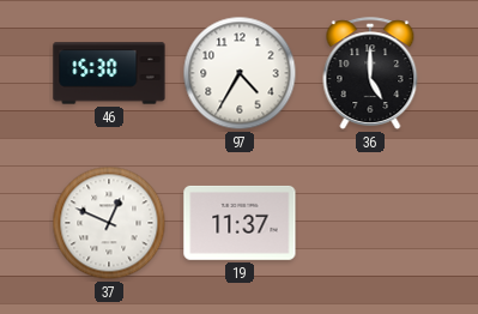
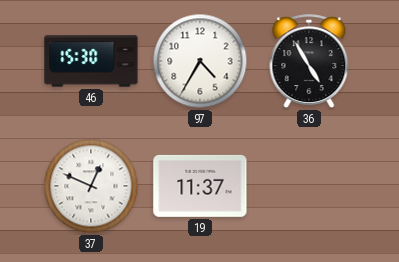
36: 5:00 -> 4:55
